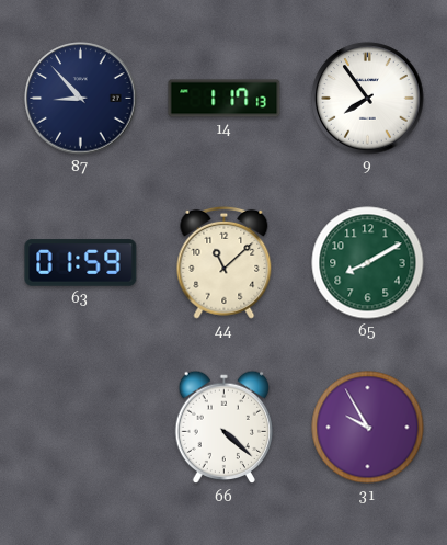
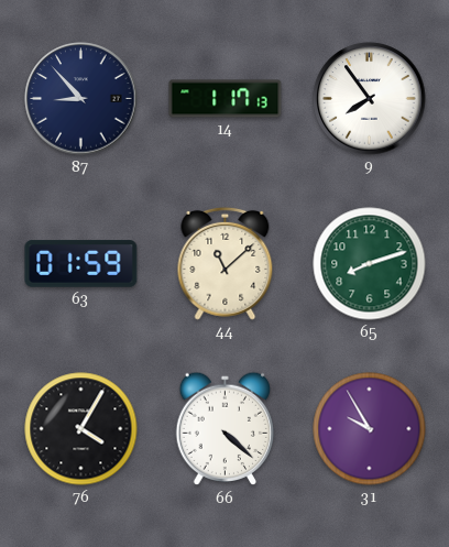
65: 8:10 -> 8:12
76: none -> 4:05
